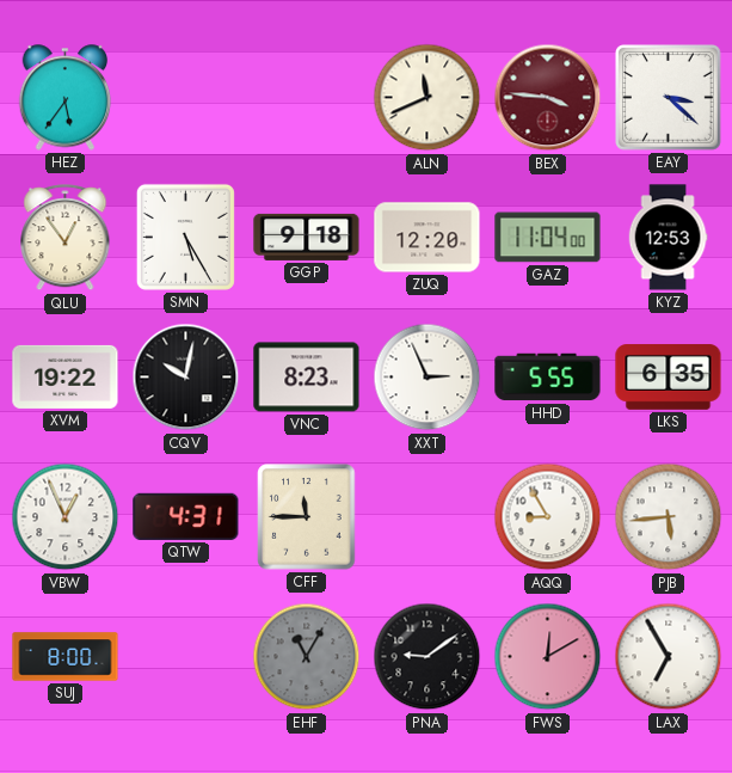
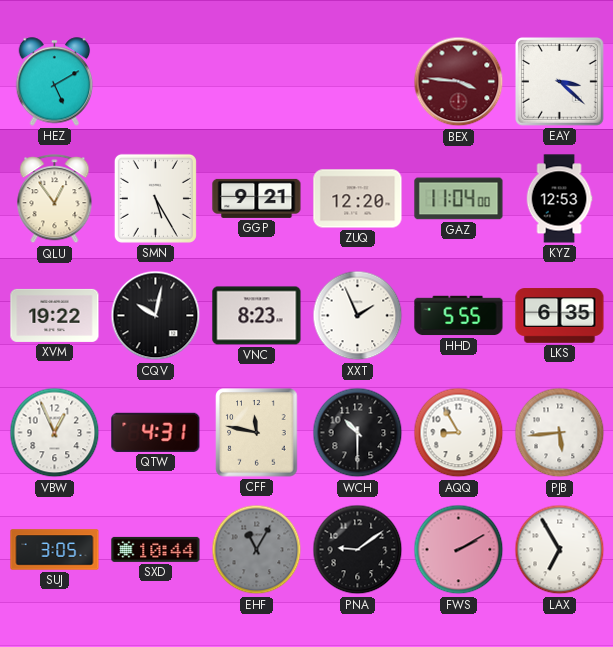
HEZ: 5:36 -> 5:10
ALN: 11:41 -> none
GGP: 9:18 -> 9:21
XXT: 2:56 -> 1:56
CFF: 11:45 -> 11:47
WCH: none -> 10:30
SUJ: 8:00 -> 3:05
SXD: none -> 10:44
FWS: 12:10 -> 2:10
